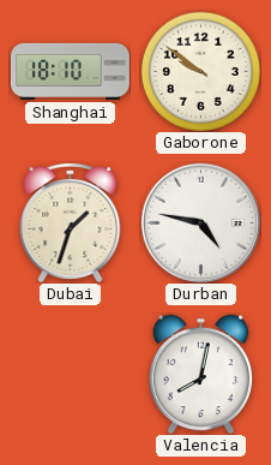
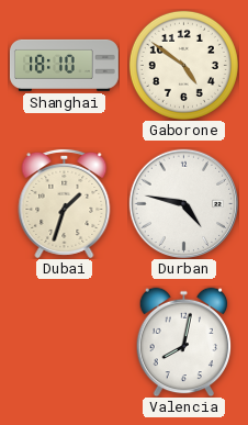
Gaborone: 9:51 -> 4:51
